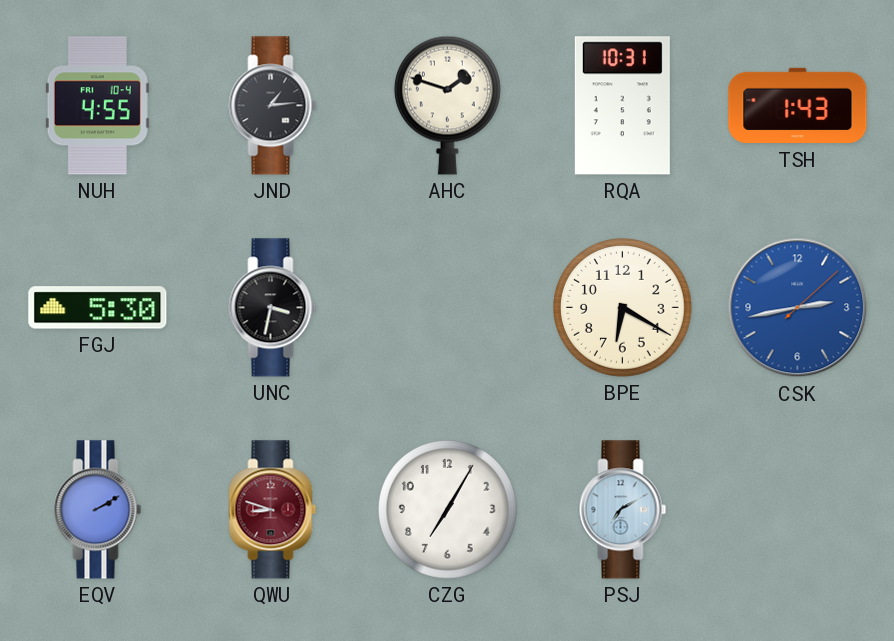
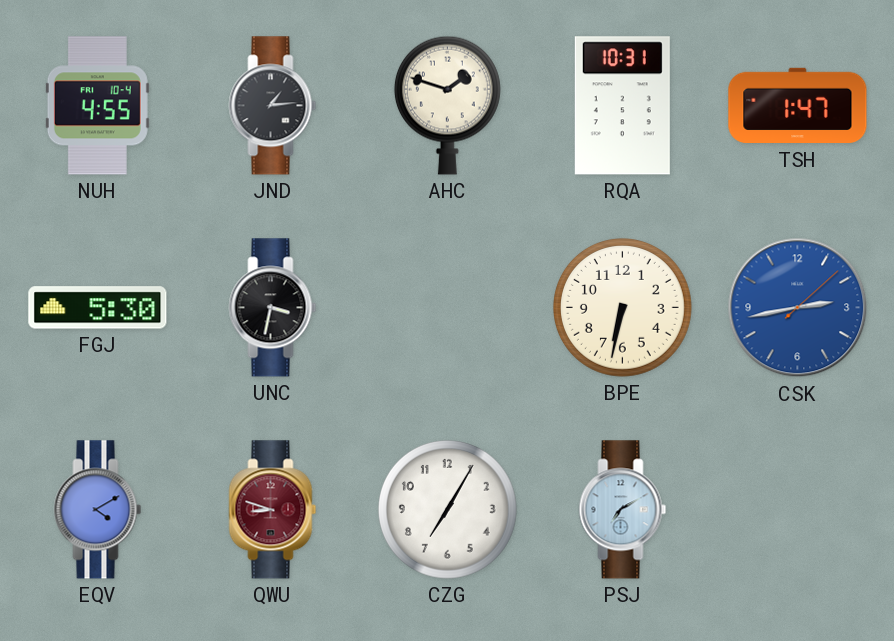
TSH: 1:43 -> 1:47
BPE: 6:20 -> 6:32
EQV: 2:10 -> 4:10
